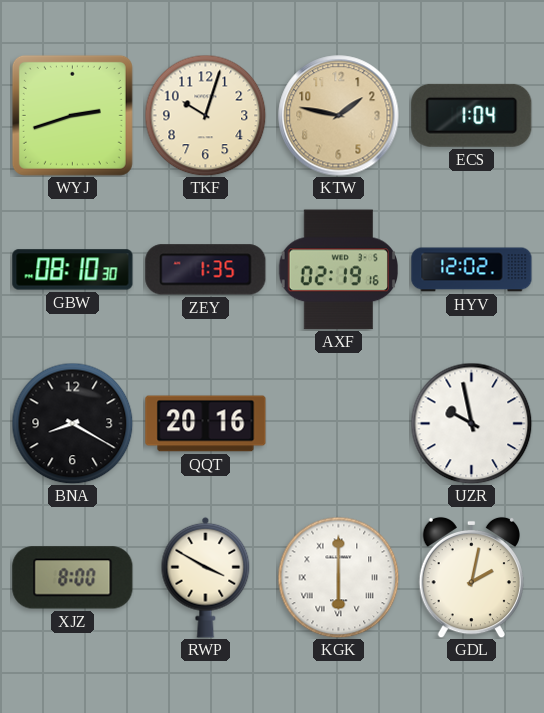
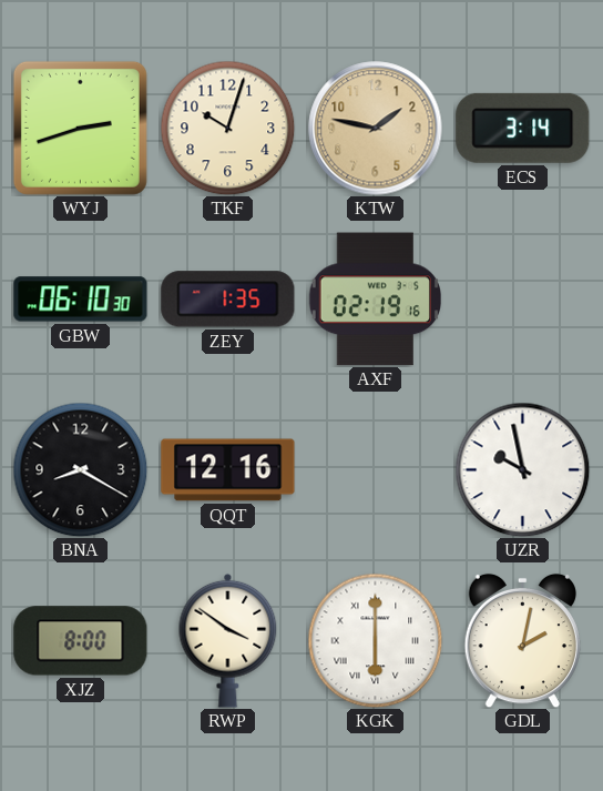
ECS: 1:04 -> 3:14
GBW: 08:10 -> 06:10
HYV: 12:02 -> none
QQT: 20:16 -> 12:16
RWP: 3:50 -> 3:51
